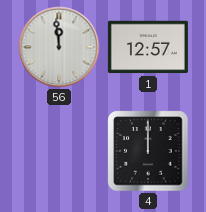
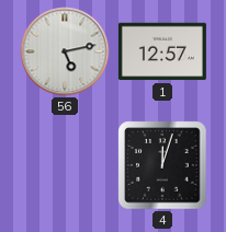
56: 11:59 -> 5:13
4: 12:00 -> 12:03
